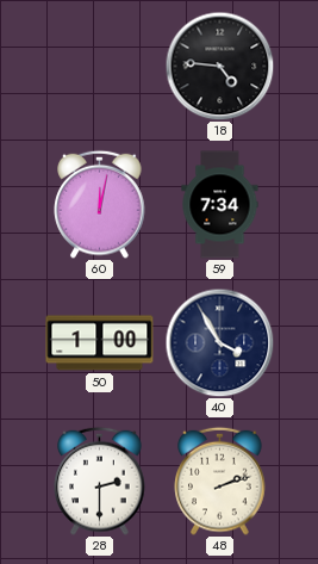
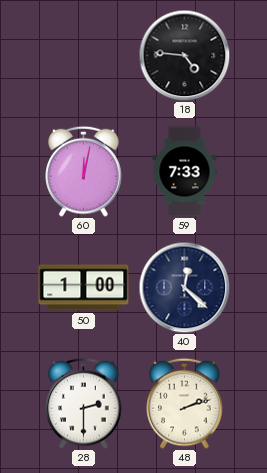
59: 7:34 -> 7:33
40: 3:55 -> 12:22
